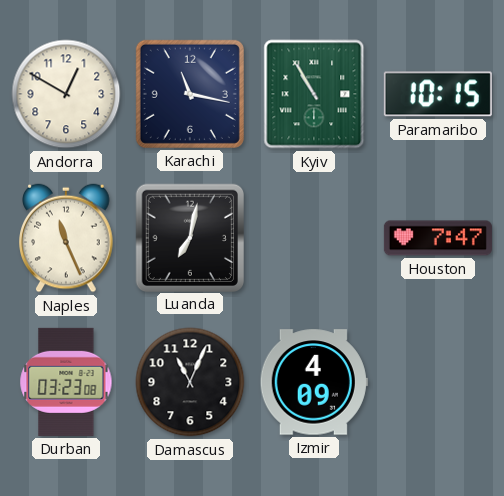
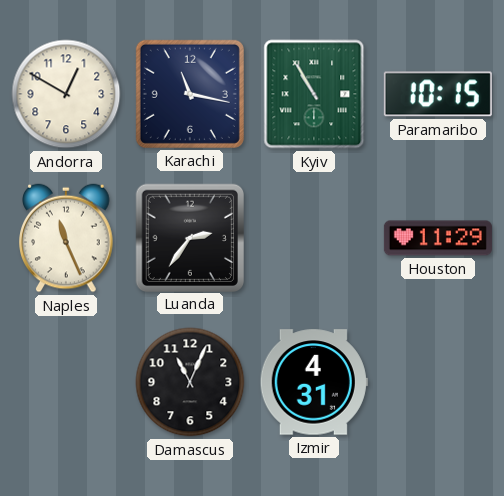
Luanda: 7:02 -> 2:36
Houston: 7:47 -> 11:29
Durban: 03:23 -> none
Izmir: 4:09 -> 4:31
